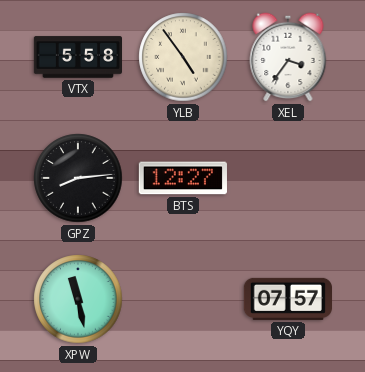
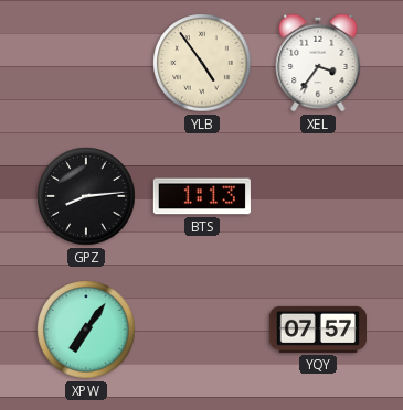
VTX: 5:58 -> none
BTS: 12:27 -> 1:13
XPW: 11:28 -> 7:06
